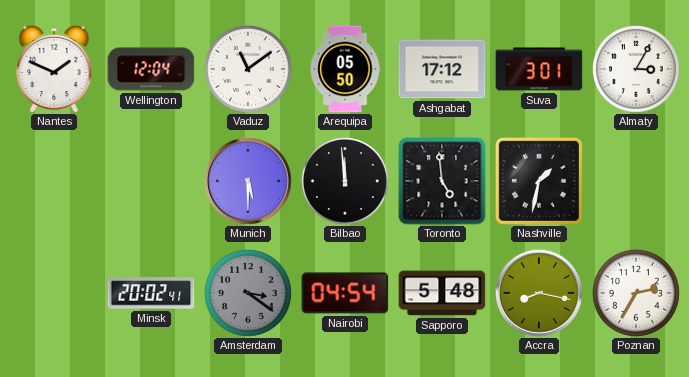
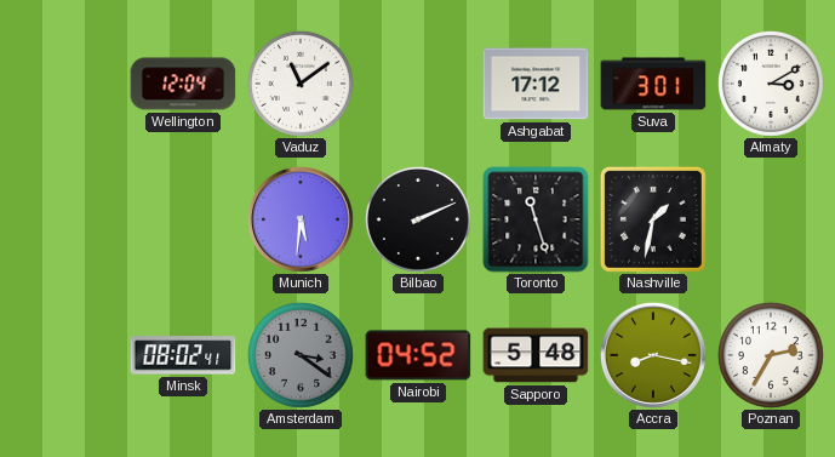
Nantes: 1:49 -> none
Arequipa: 05:50 -> none
Almaty: 3:05 -> 3:10
Munich: 5:30 -> 5:31
Bilbao: 11:59 -> 2:11
Toronto: 4:59 -> 11:27
Minsk: 20:02 -> 08:02
Nairobi: 04:54 -> 04:52
